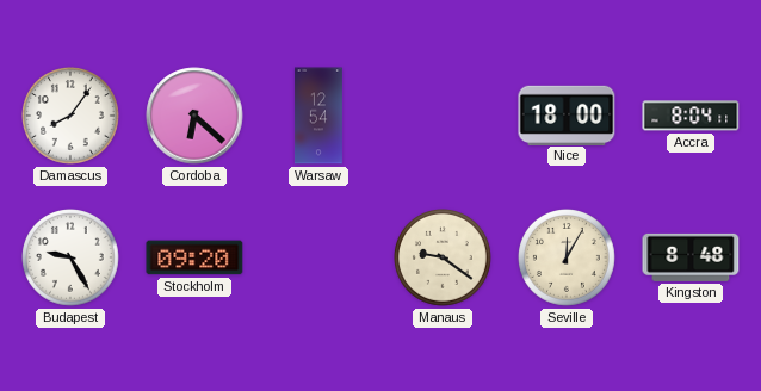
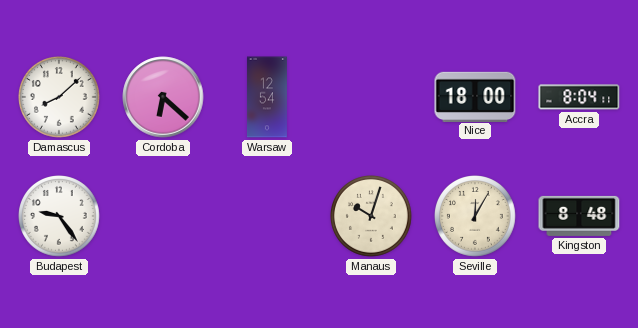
Damascus: 8:06 -> 8:08
Budapest: 9:25 -> 9:24
Stockholm: 09:20 -> none
Manaus: 9:21 -> 10:03
